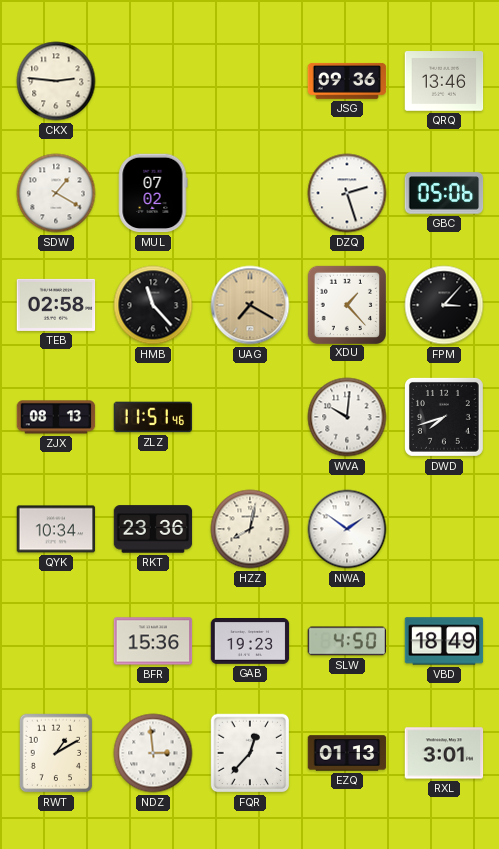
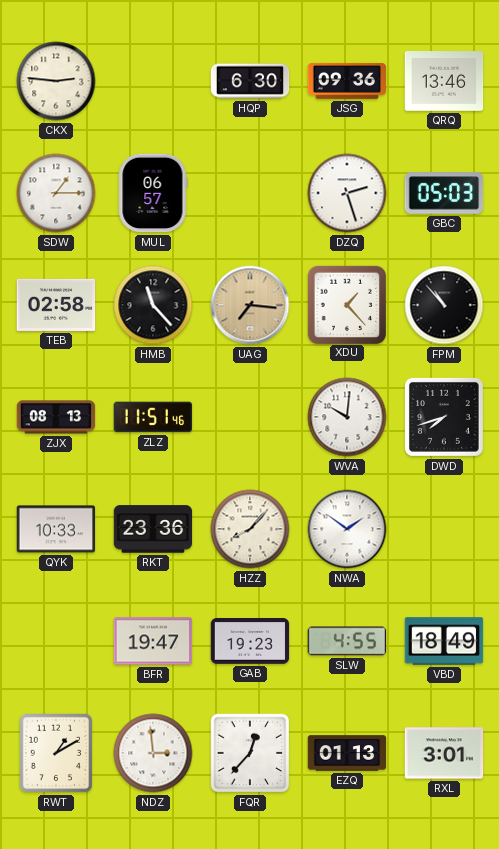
HQP: none -> 6:30
SDW: 1:20 -> 1:15
MUL: 07:02 -> 06:57
GBC: 05:06 -> 05:03
UAG: 7:20 -> 7:16
FPM: 3:07 -> 10:53
QYK: 10:34 -> 10:33
HZZ: 8:02 -> 8:07
BFR: 15:36 -> 19:47
SLW: 4:50 -> 4:55
